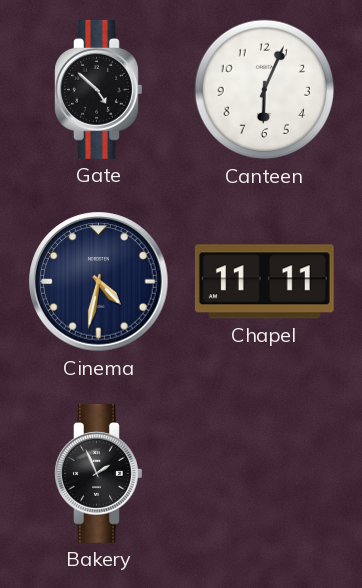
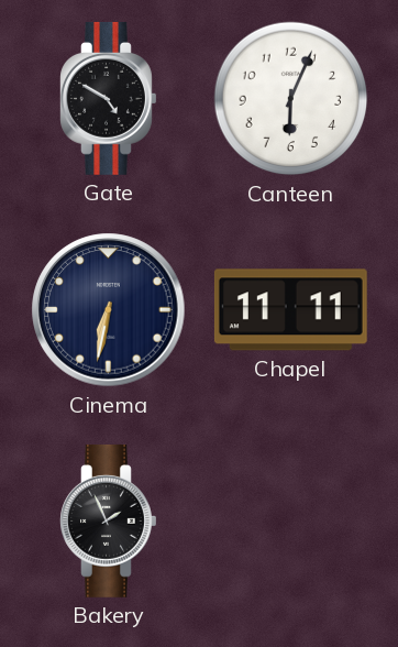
Gate: 4:52 -> 4:50
Cinema: 4:32 -> 6:32
